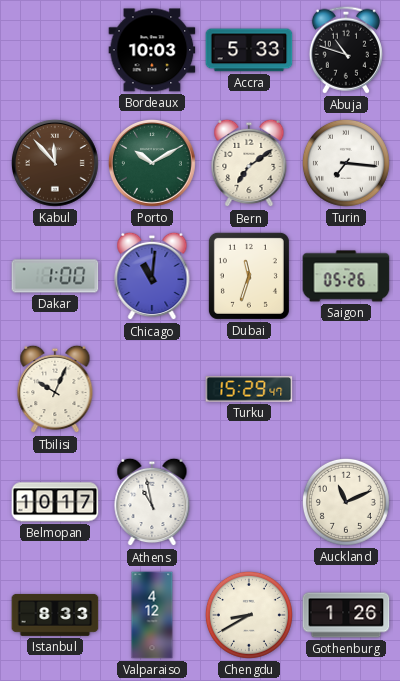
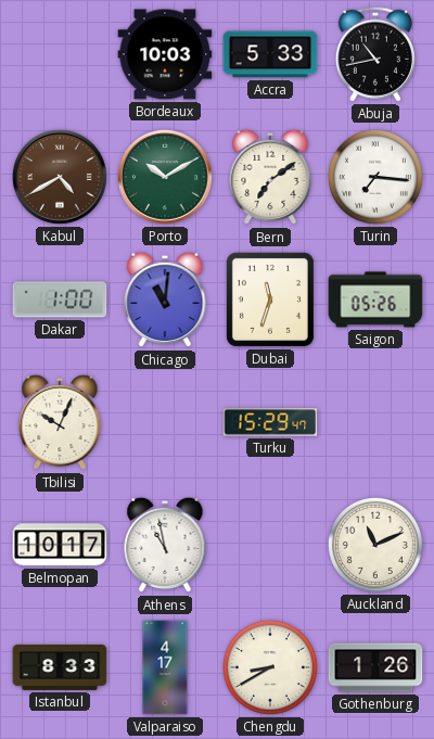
Abuja: 10:48 -> 10:43
Kabul: 11:53 -> 4:40
Valparaiso: 4:12 -> 4:17
